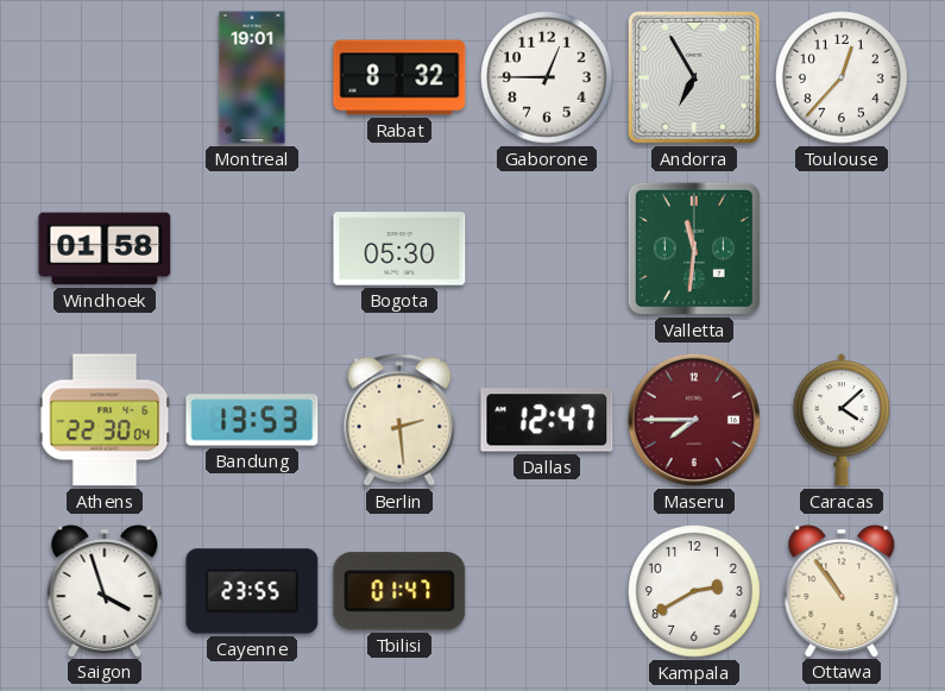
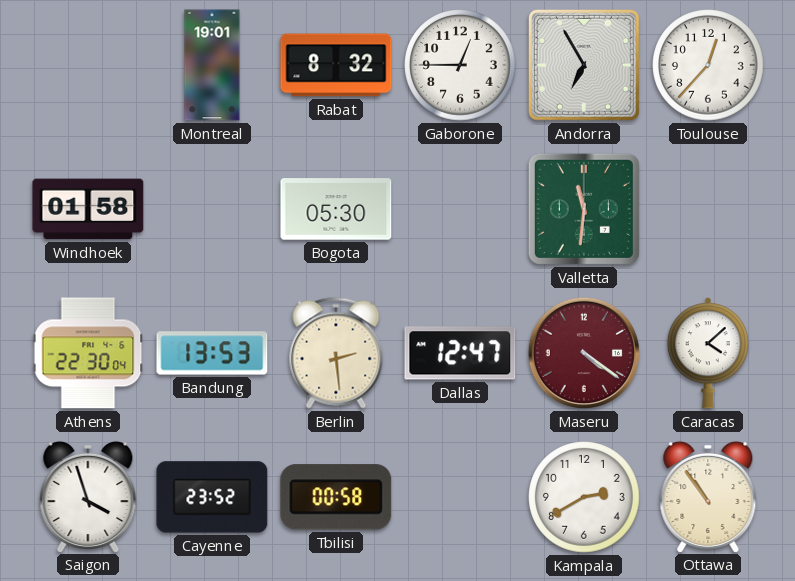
Maseru: 7:45 -> 4:21
Cayenne: 23:55 -> 23:52
Tbilisi: 01:47 -> 00:58
